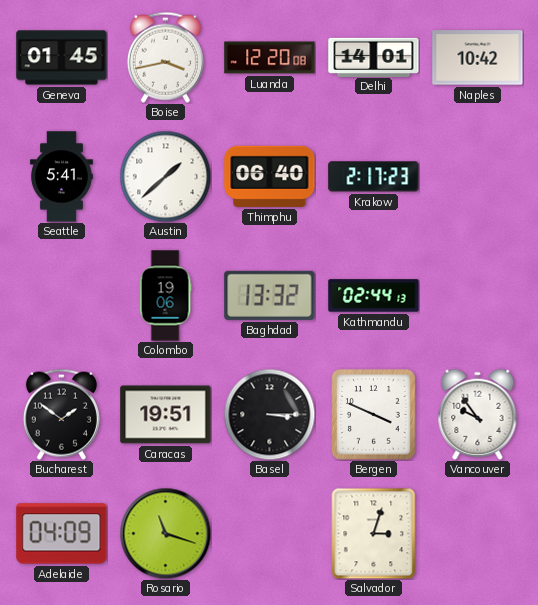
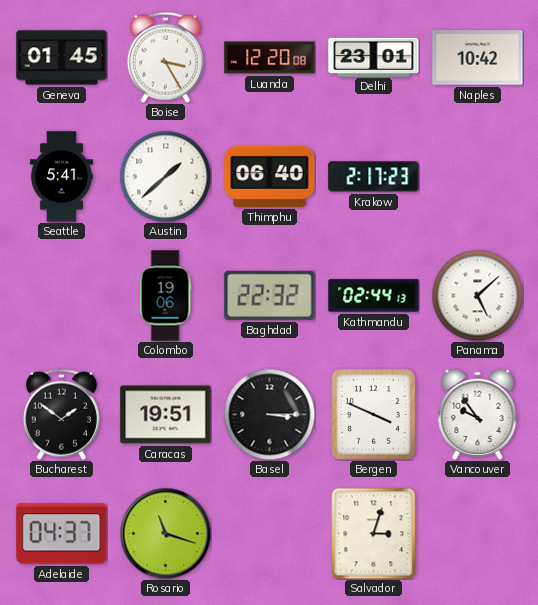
Boise: 3:43 -> 3:25
Delhi: 14:01 -> 23:01
Baghdad: 13:32 -> 22:32
Panama: none -> 5:08
Adelaide: 04:09 -> 04:37
